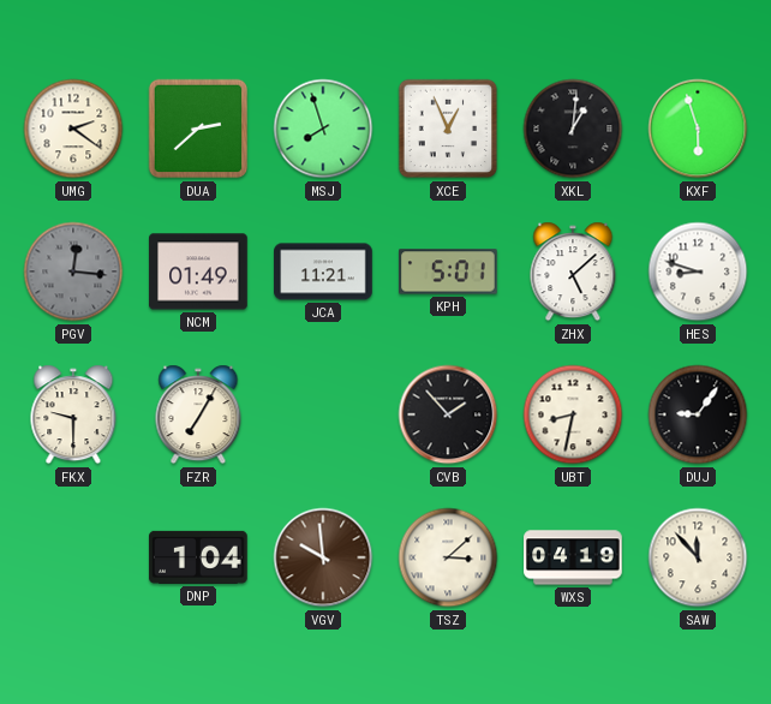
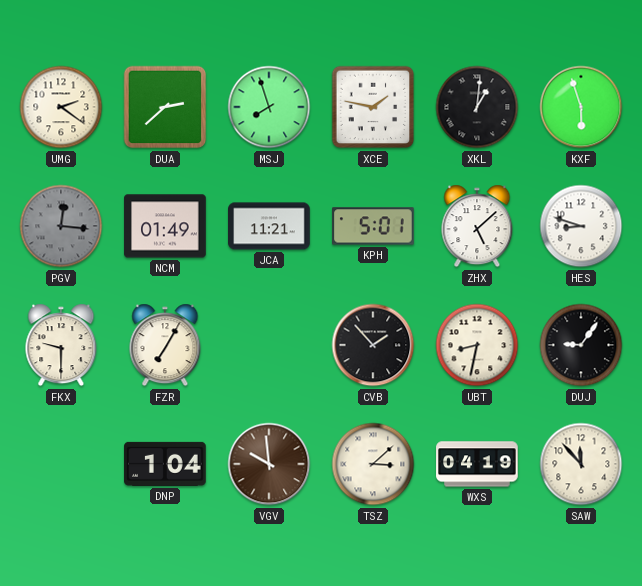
XCE: 12:56 -> 1:47
